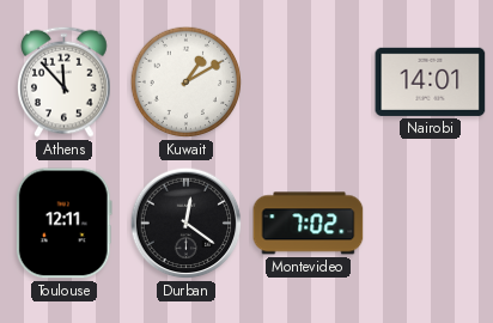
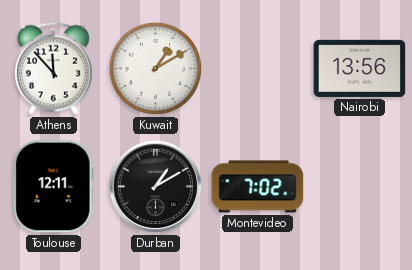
Nairobi: 14:01 -> 13:56
Durban: 12:21 -> 1:10
